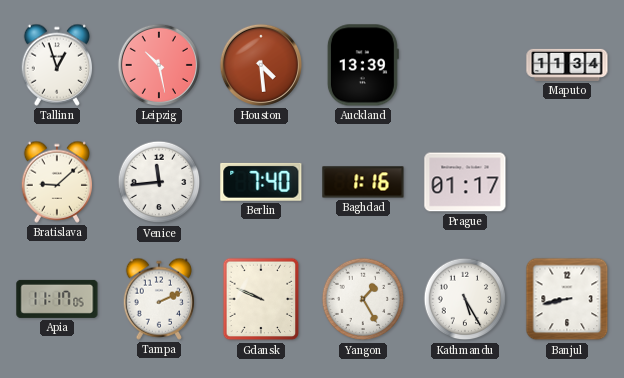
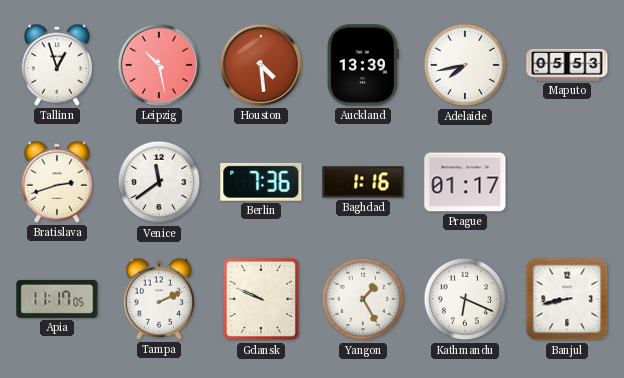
Adelaide: none -> 7:43
Maputo: 11:34 -> 05:53
Bratislava: 9:08 -> 2:42
Venice: 11:44 -> 11:39
Berlin: 7:40 -> 7:36
Kathmandu: 5:25 -> 6:19
